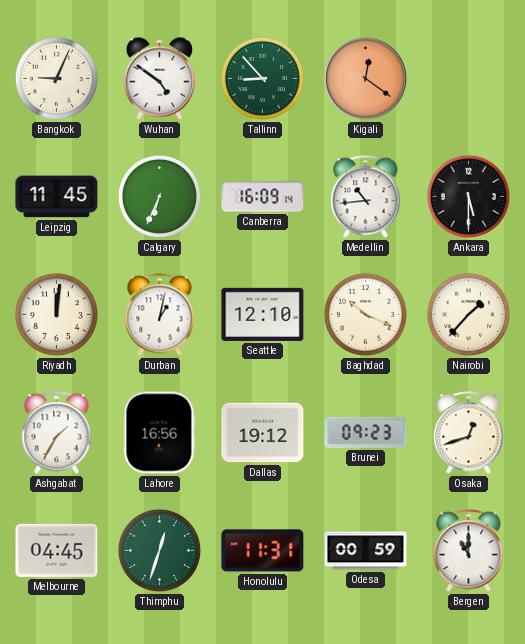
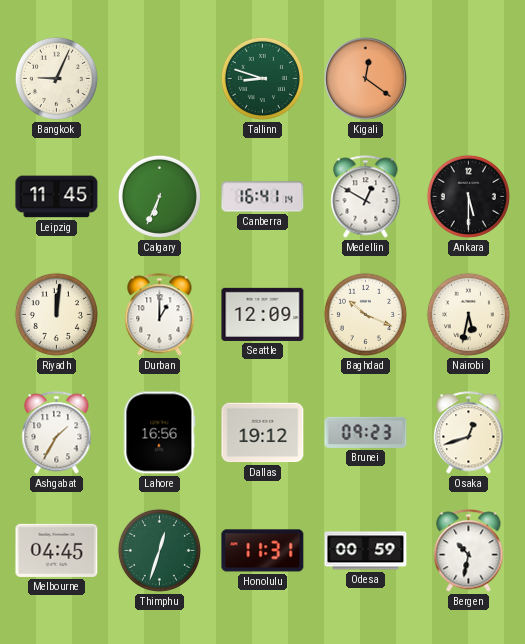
Wuhan: 4:51 -> none
Tallinn: 8:53 -> 8:48
Canberra: 16:09 -> 16:41
Medellin: 10:44 -> 12:50
Durban: 1:02 -> 1:00
Seattle: 12:10 -> 12:09
Nairobi: 1:37 -> 5:32
Bergen: 11:00 -> 10:32
